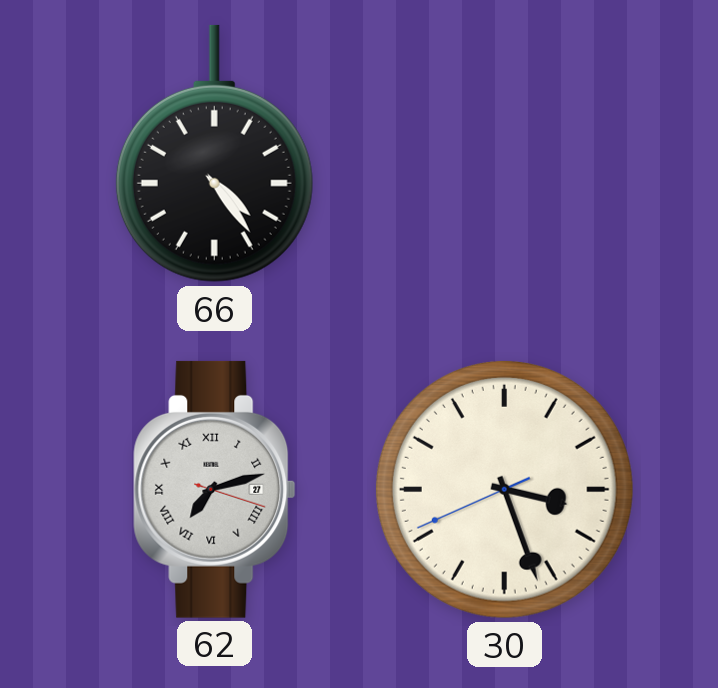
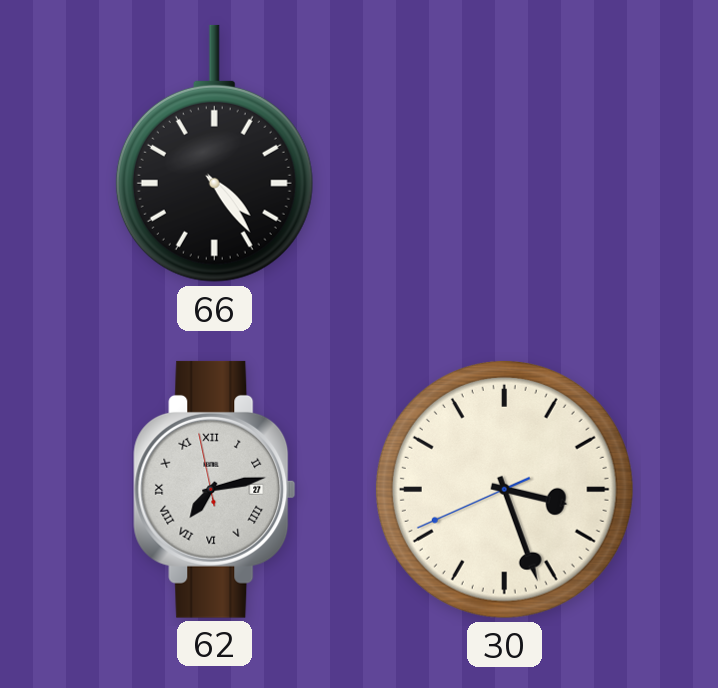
62: 7:12:18 -> 7:12:58
